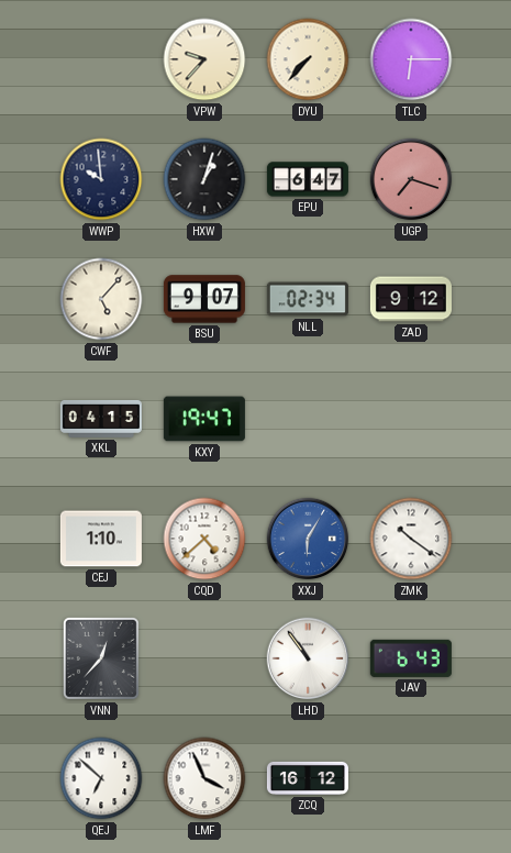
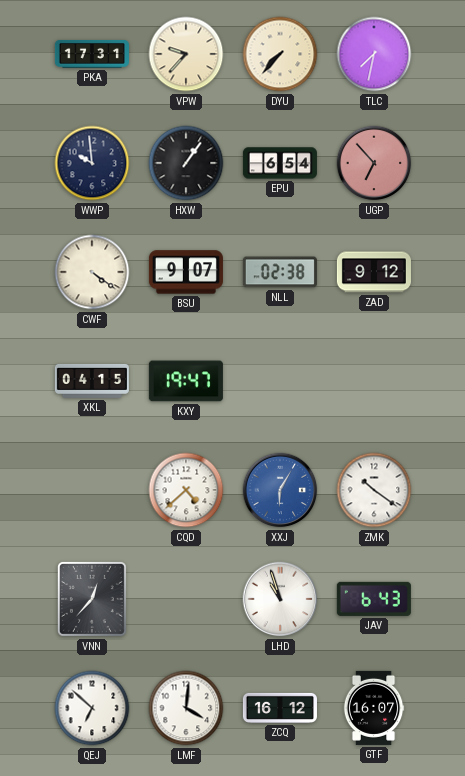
PKA: none -> 17:31
TLC: 6:15 -> 7:32
HXW: 1:03 -> 1:06
EPU: 6:47 -> 6:54
UGP: 7:18 -> 6:53
CWF: 5:07 -> 4:21
NLL: 02:34 -> 02:38
CEJ: 1:10 -> none
LHD: 10:54 -> 10:57
LMF: 3:56 -> 4:01
GTF: none -> 16:07
